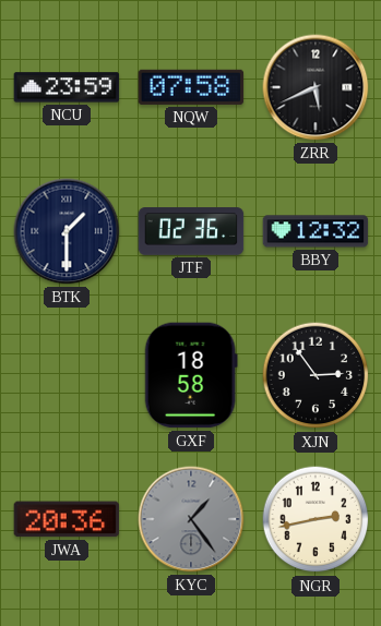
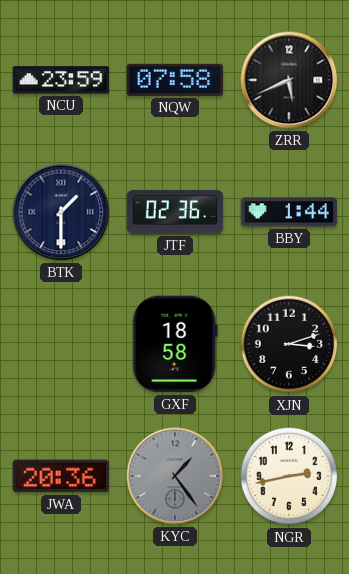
BBY: 12:32 -> 1:44
XJN: 2:54 -> 3:12
